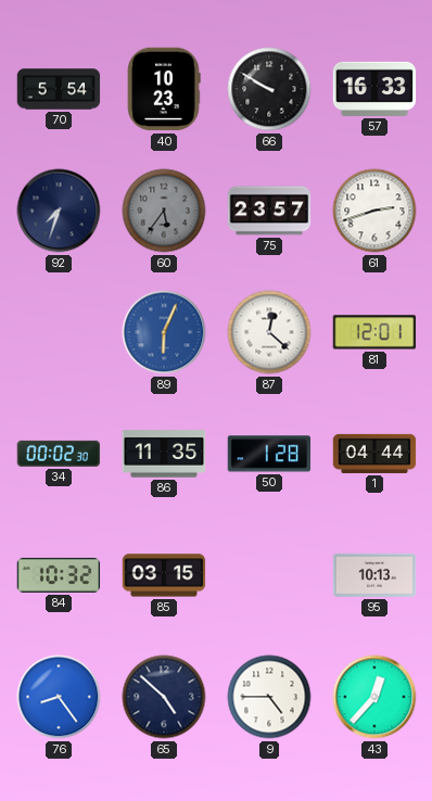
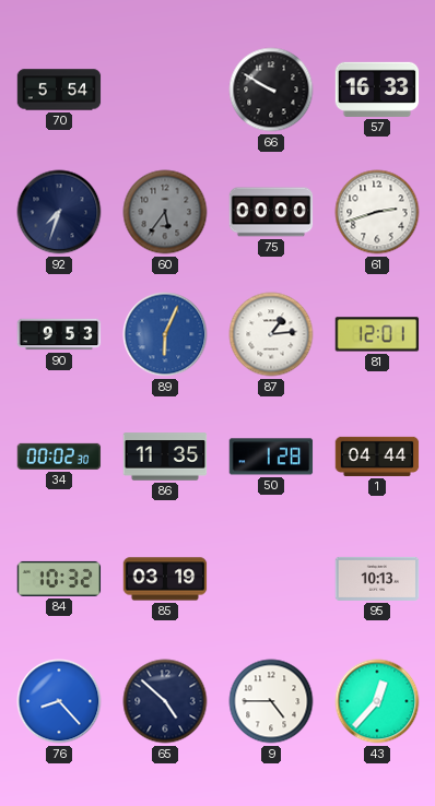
40: 10:23 -> none
75: 23:57 -> 00:00
90: none -> 9:53
87: 12:22 -> 1:14
85: 03:15 -> 03:19
76: 8:24 -> 8:23
